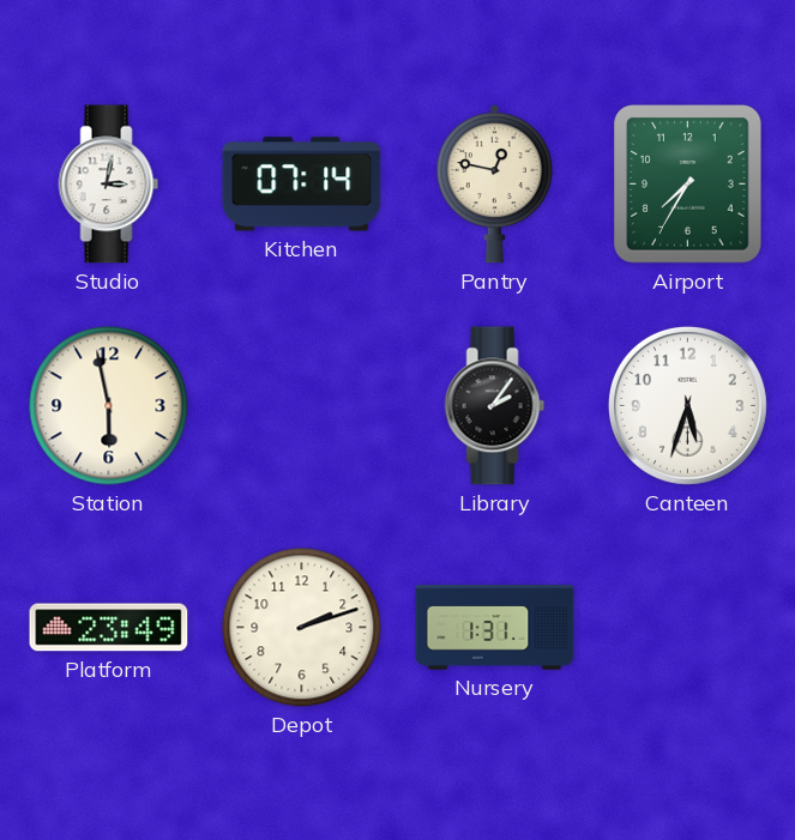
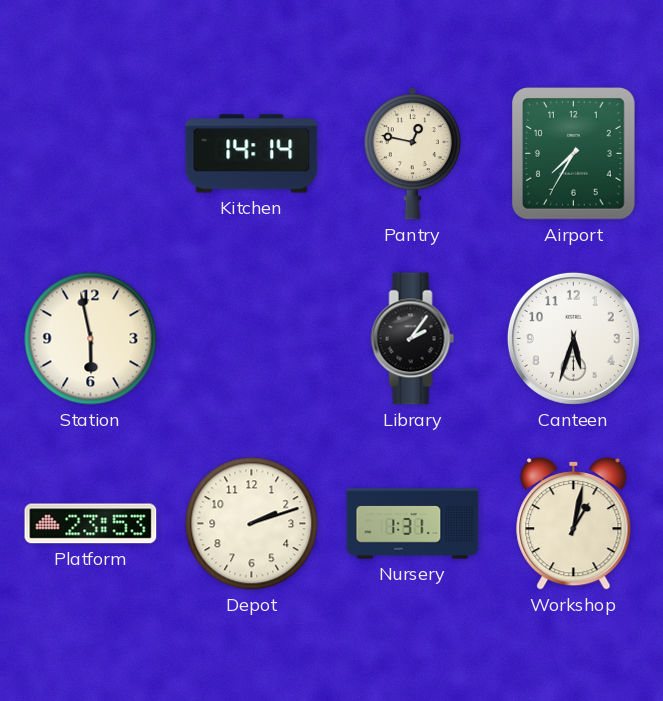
Studio: 3:02 -> none
Kitchen: 07:14 -> 14:14
Platform: 23:49 -> 23:53
Workshop: none -> 1:02
